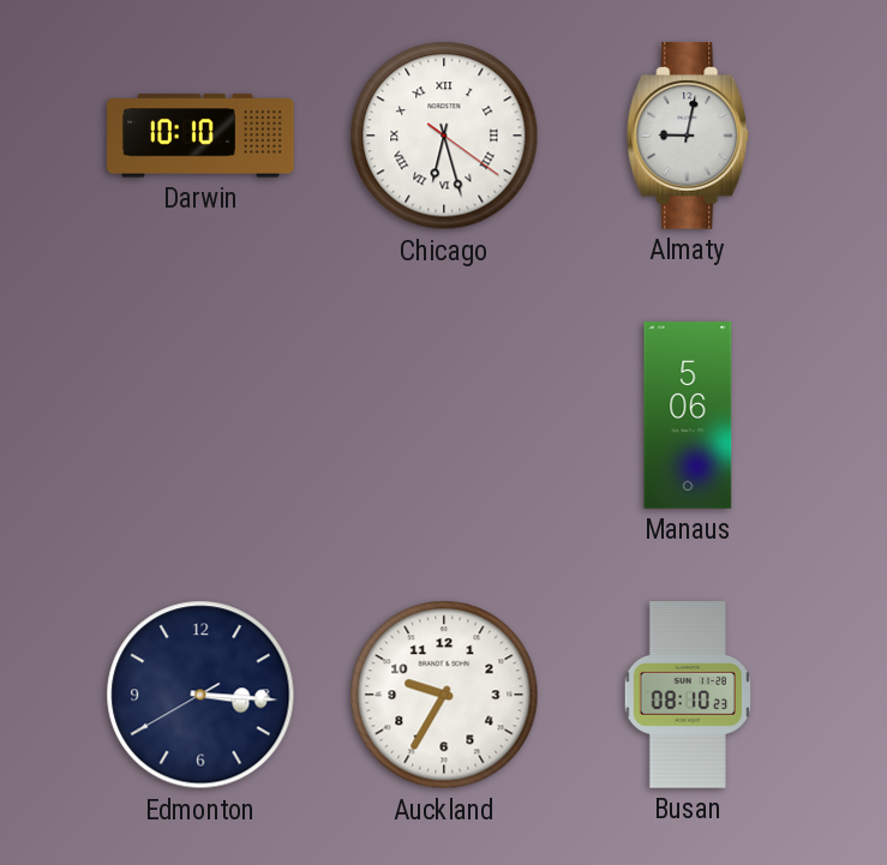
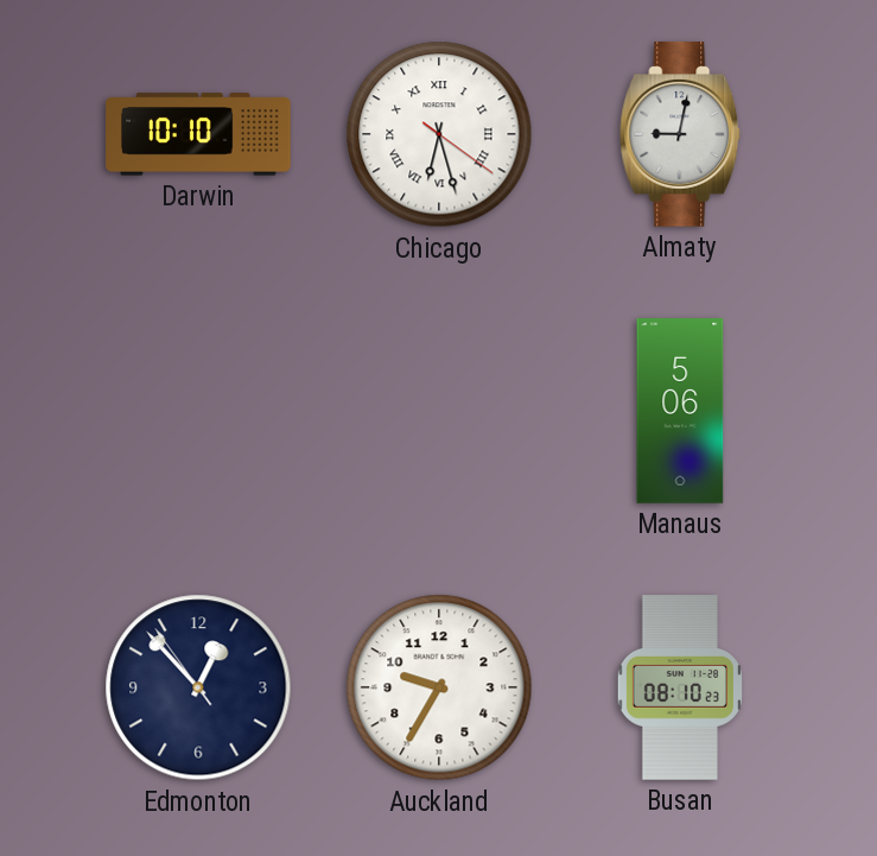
Edmonton: 3:15 -> 12:52
